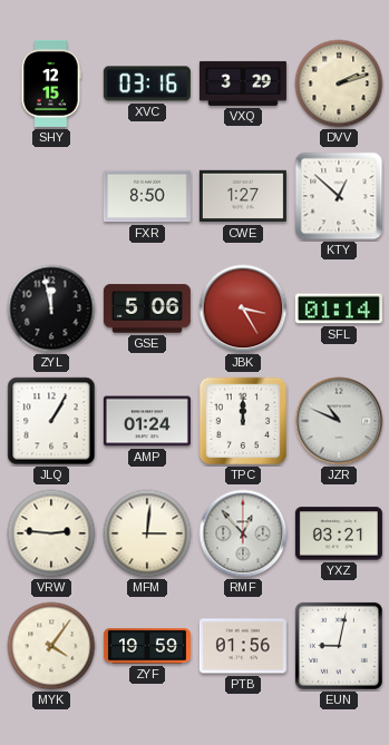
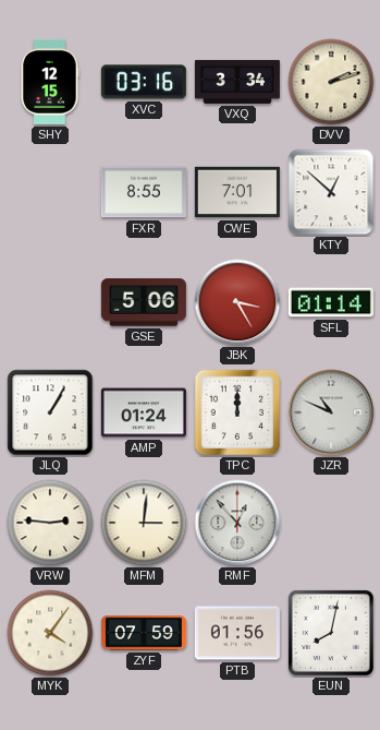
VXQ: 3:29 -> 3:34
FXR: 8:50 -> 8:55
CWE: 1:27 -> 7:01
ZYL: 11:58 -> none
YXZ: 03:21 -> none
ZYF: 19:59 -> 07:59
EUN: 9:02 -> 8:02
